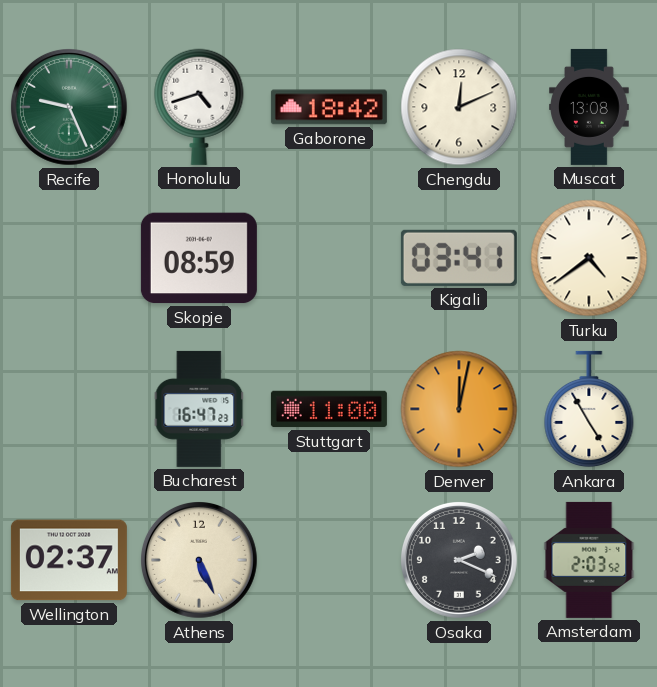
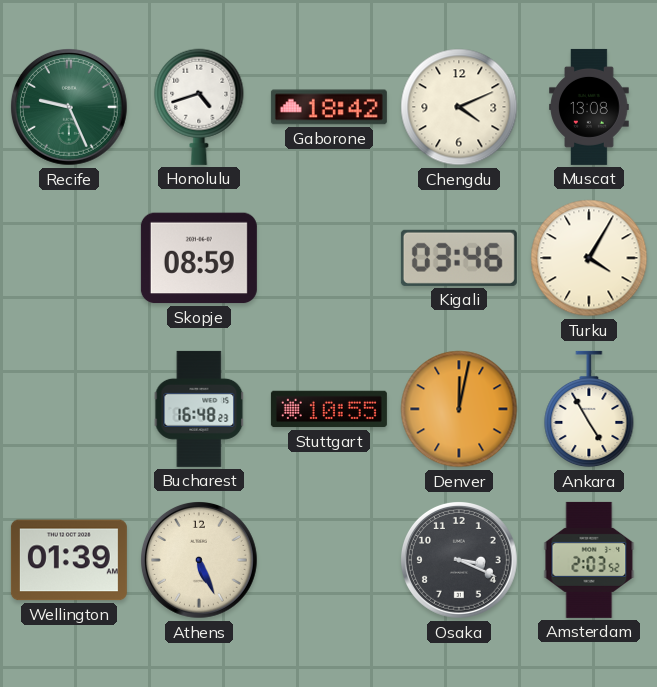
Chengdu: 12:11 -> 4:11
Kigali: 03:41 -> 03:46
Turku: 4:39 -> 4:05
Bucharest: 16:47 -> 16:48
Stuttgart: 11:00 -> 10:55
Wellington: 02:37 -> 01:39
Osaka: 2:19 -> 3:19
